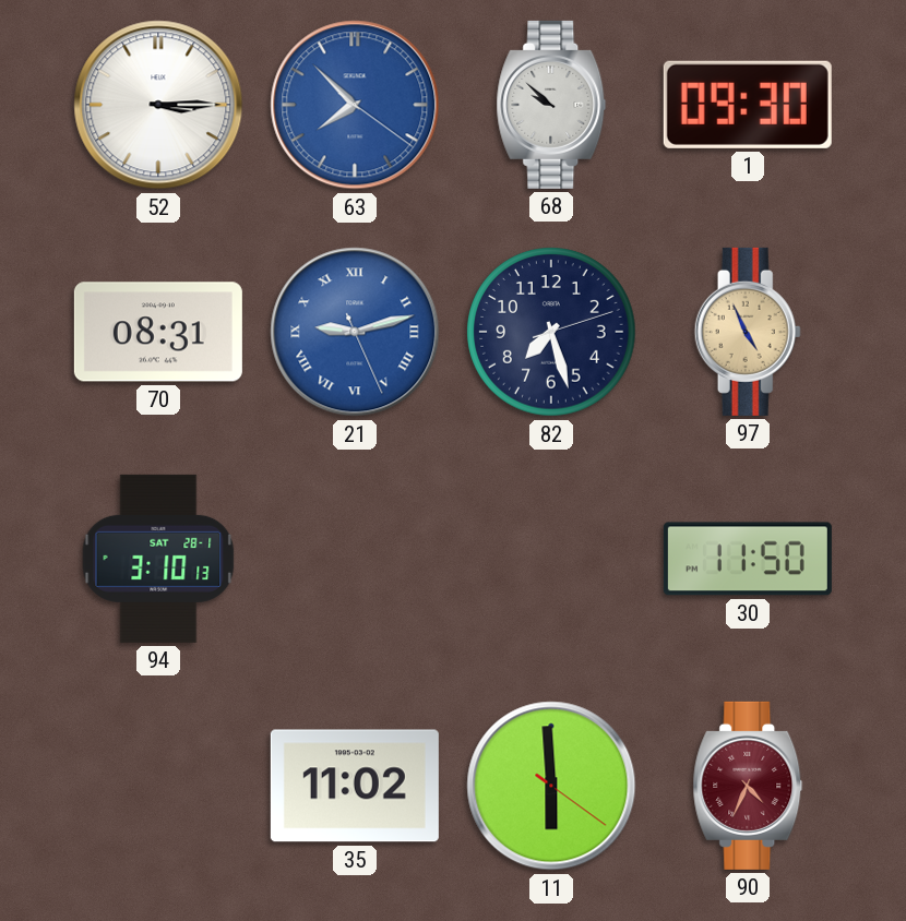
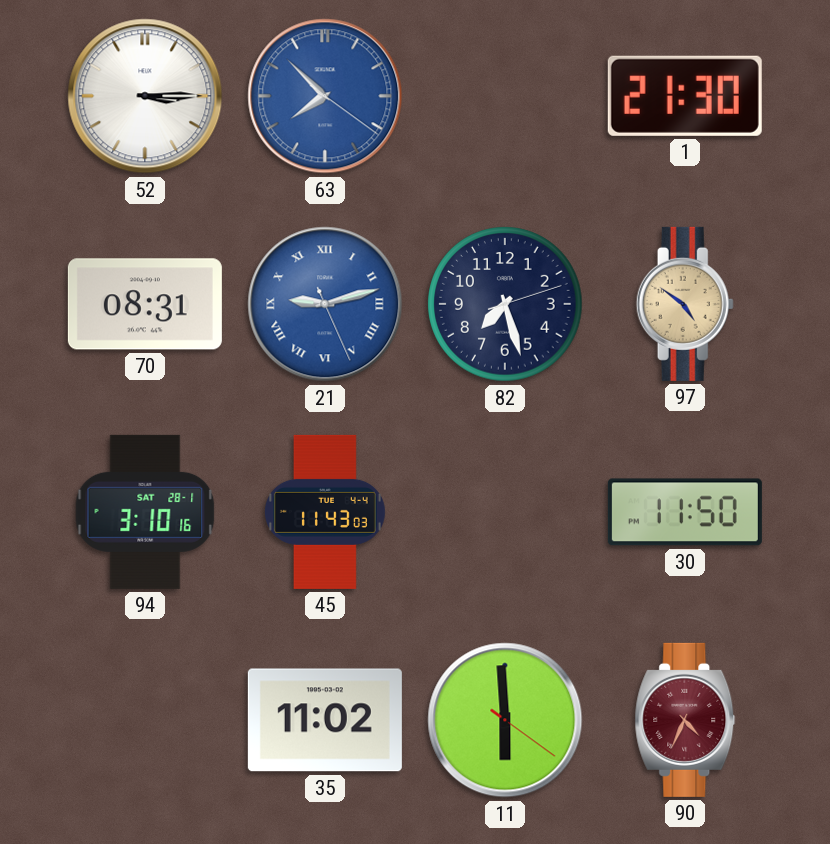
68: 9:52 -> none
1: 09:30 -> 21:30
97: 4:56 -> 4:51
94: 3:10:13 -> 3:10:16
45: none -> 11:43
